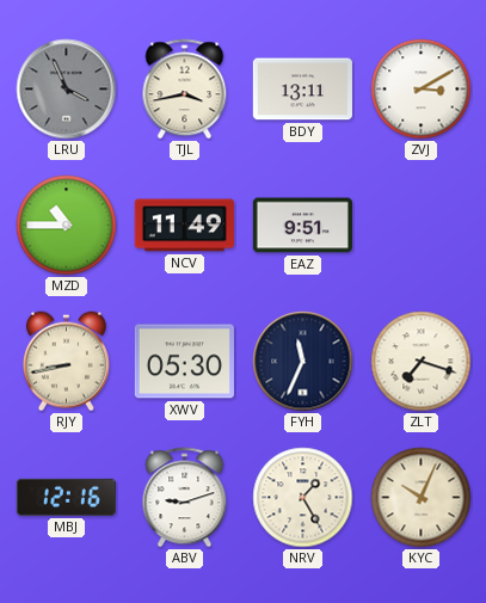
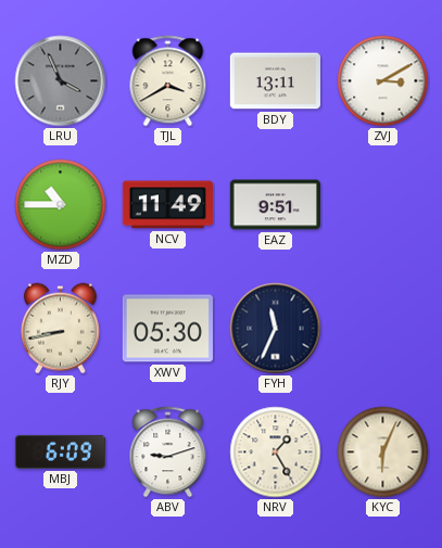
TJL: 3:43 -> 3:40
ZLT: 7:18 -> none
MBJ: 12:16 -> 6:09
KYC: 10:04 -> 6:04
